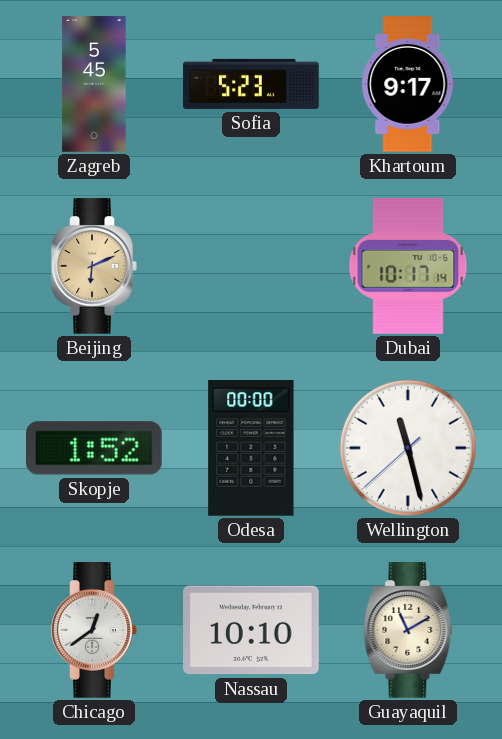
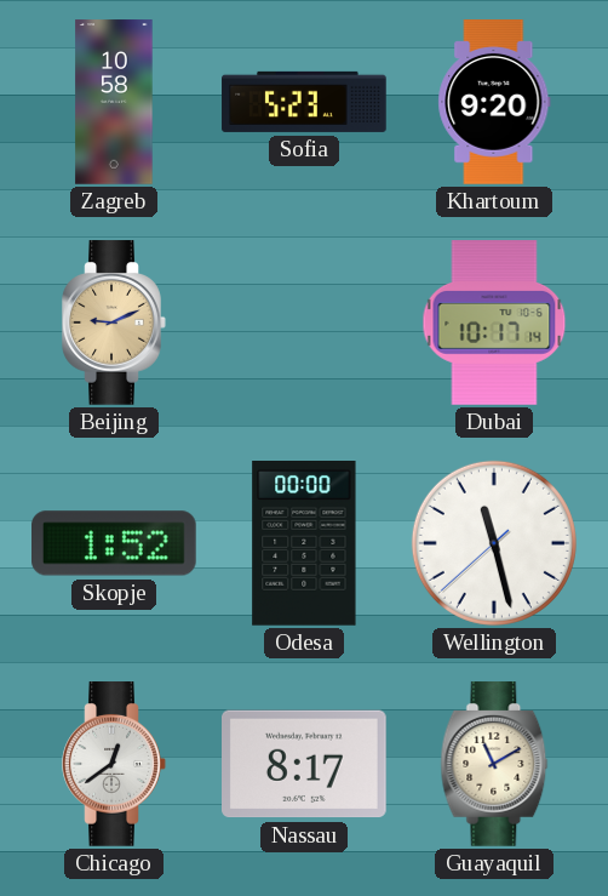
Zagreb: 5:45 -> 10:58
Khartoum: 9:17 -> 9:20
Beijing: 6:11 -> 9:11
Nassau: 10:10 -> 8:17
